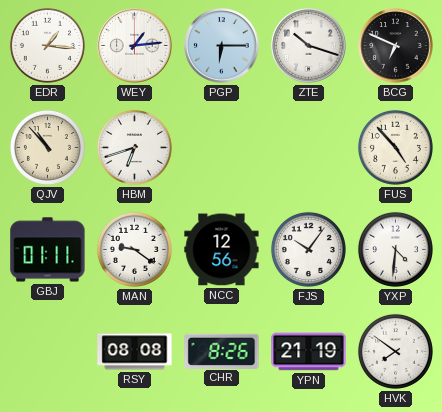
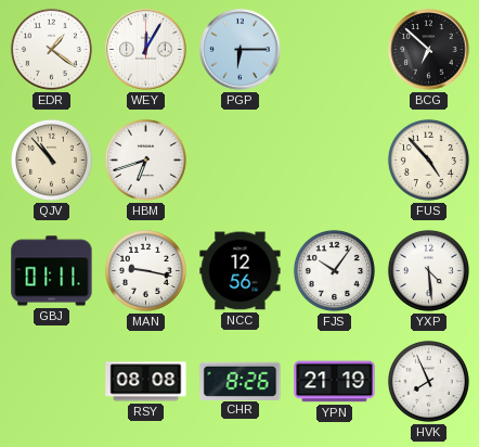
EDR: 1:16 -> 1:21
WEY: 1:14 -> 12:05
ZTE: 10:18 -> none
BCG: 6:49 -> 6:52
MAN: 9:21 -> 9:17
YXP: 4:31 -> 4:29
HVK: 7:51 -> 7:56
